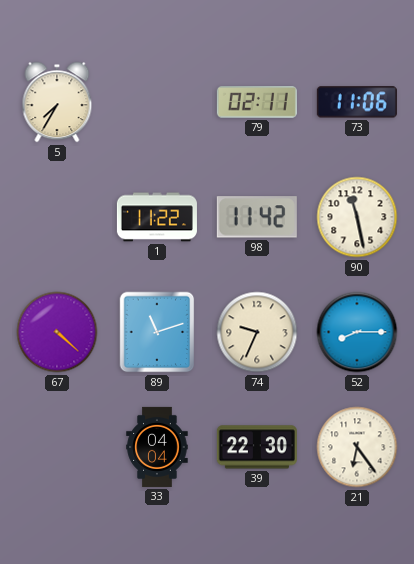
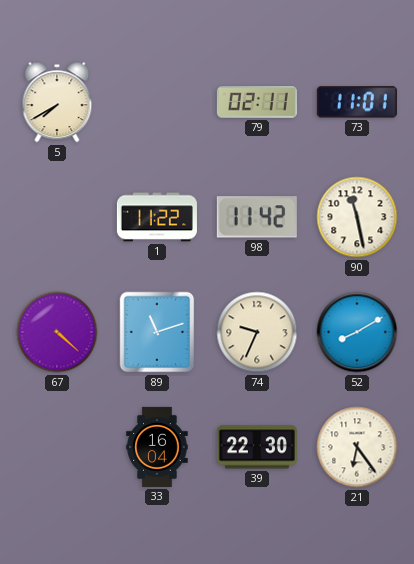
5: 7:35 -> 7:40
73: 11:06 -> 11:01
52: 8:15 -> 8:10
33: 04:04 -> 16:04
